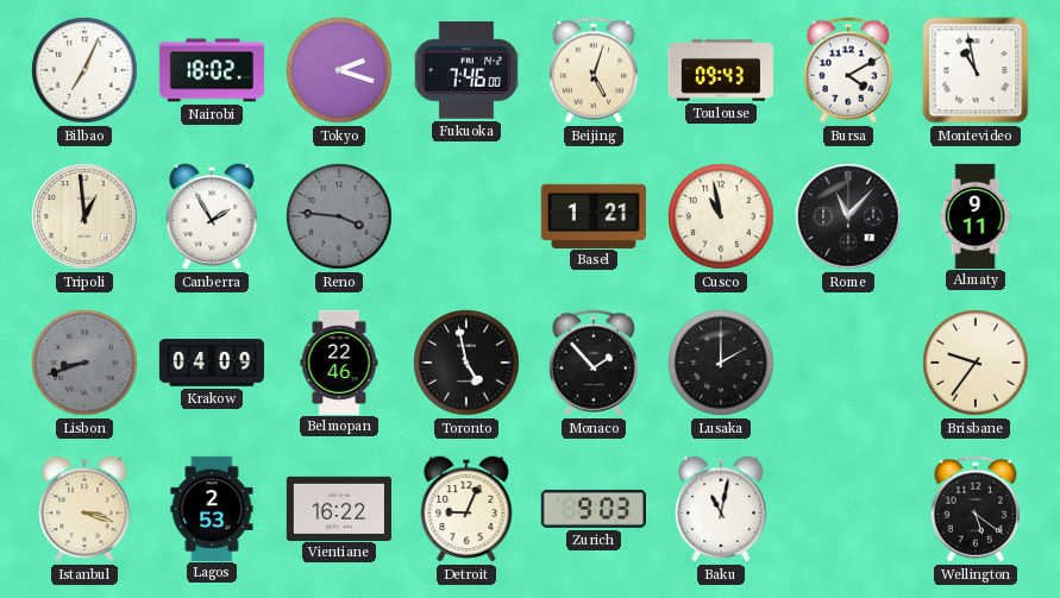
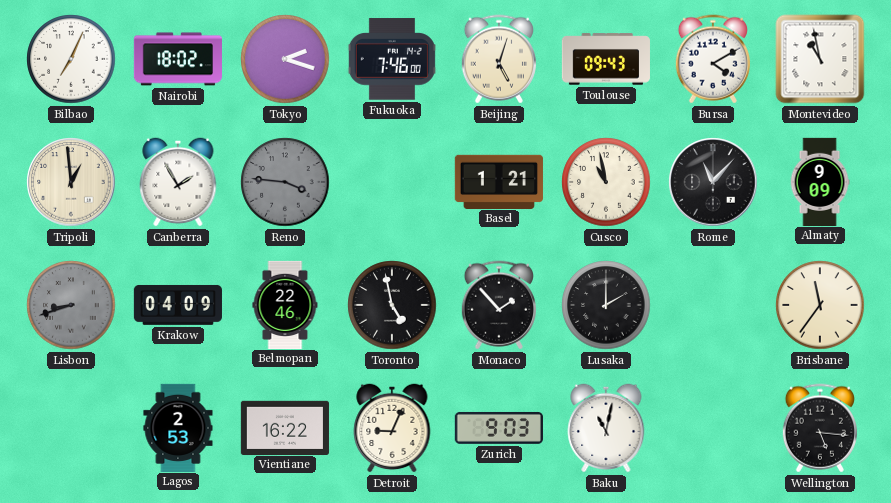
Almaty: 9:11 -> 9:09
Brisbane: 9:36 -> 11:36
Istanbul: 3:18 -> none
Wellington: 5:21 -> 5:16
